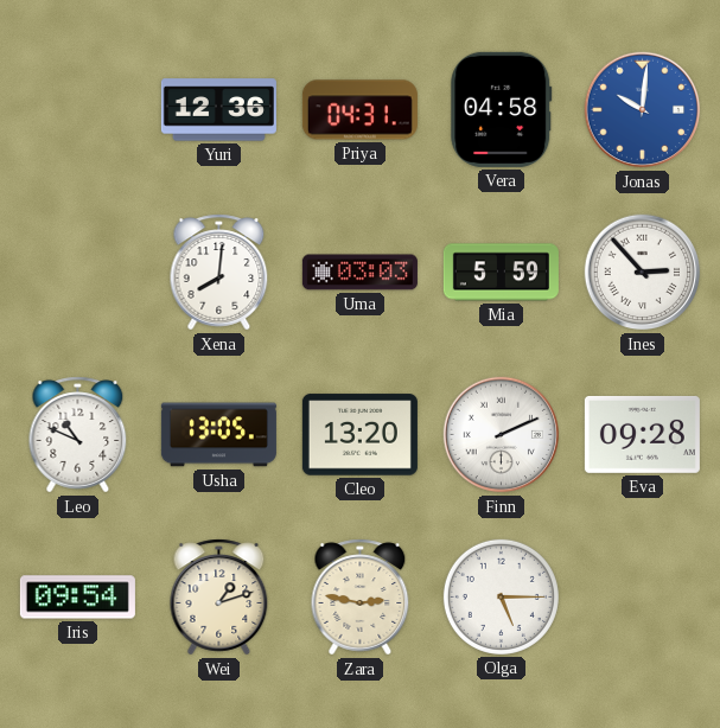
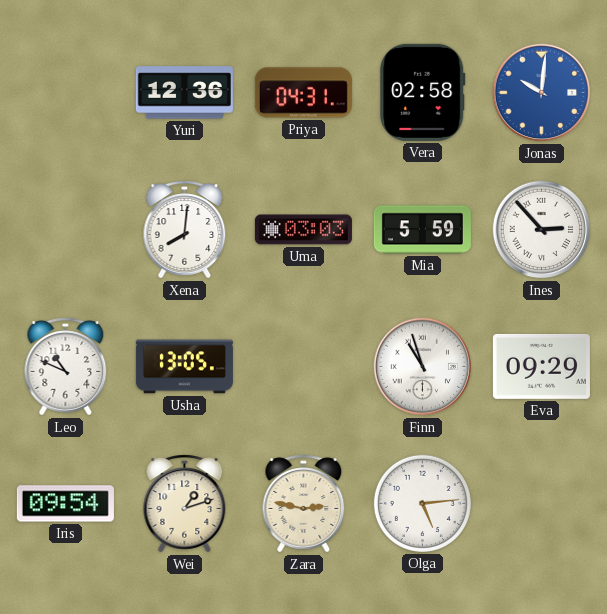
Vera: 04:58 -> 02:58
Cleo: 13:20 -> none
Finn: 2:11 -> 10:57
Eva: 09:28 -> 09:29
Olga: 5:15 -> 5:14
